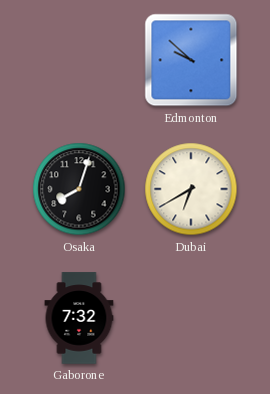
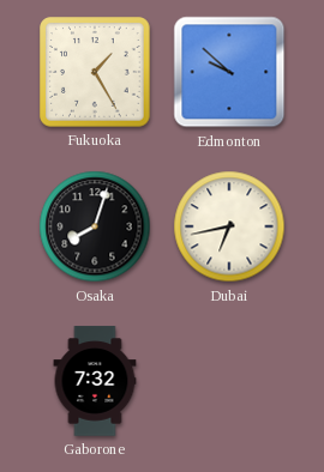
Fukuoka: none -> 1:25
Dubai: 6:40 -> 6:43
